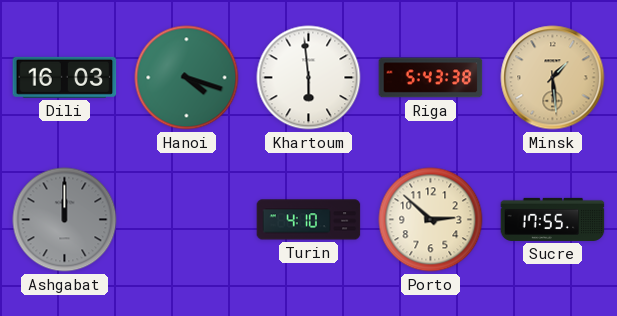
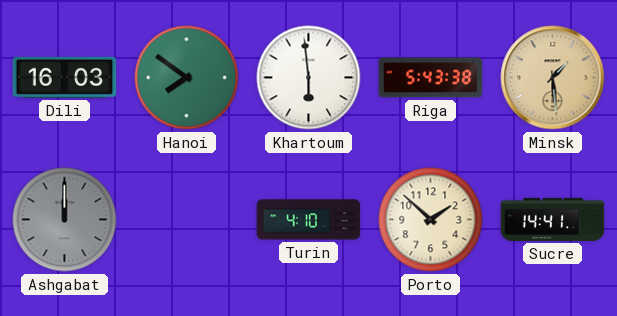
Hanoi: 4:18 -> 7:51
Porto: 2:52 -> 1:52
Sucre: 17:55 -> 14:41
